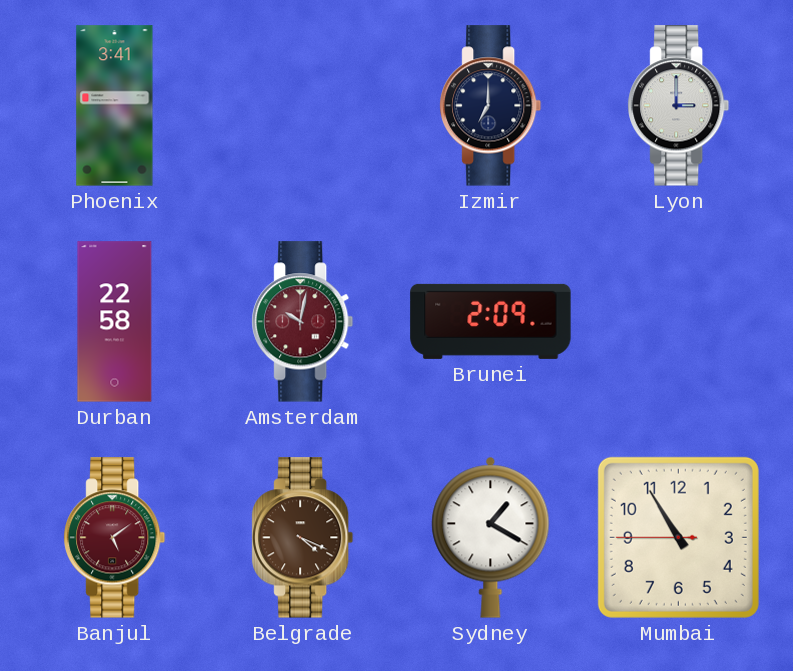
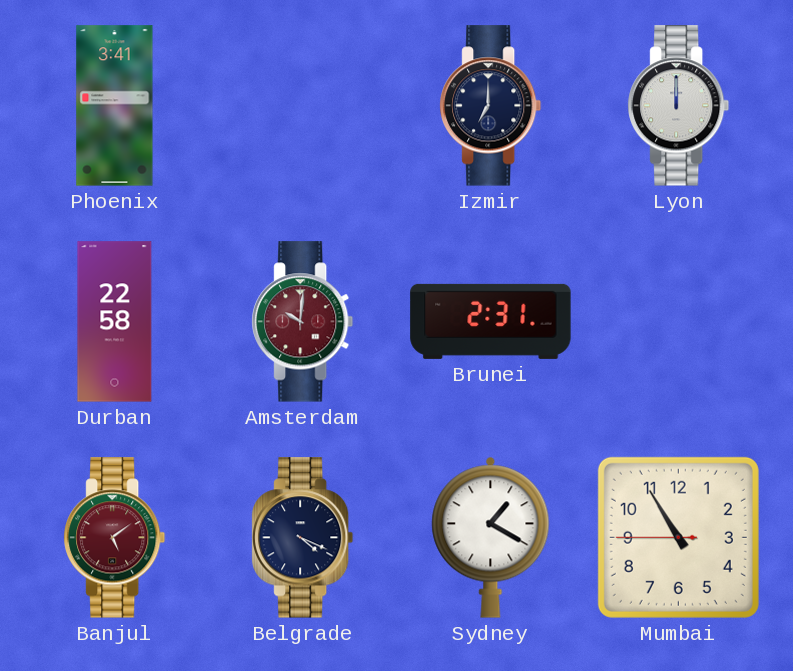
Lyon: 3:00 -> 12:00
Amsterdam: 10:02 -> 10:01
Brunei: 2:09 -> 2:31
Belgrade dial: brown -> navy
